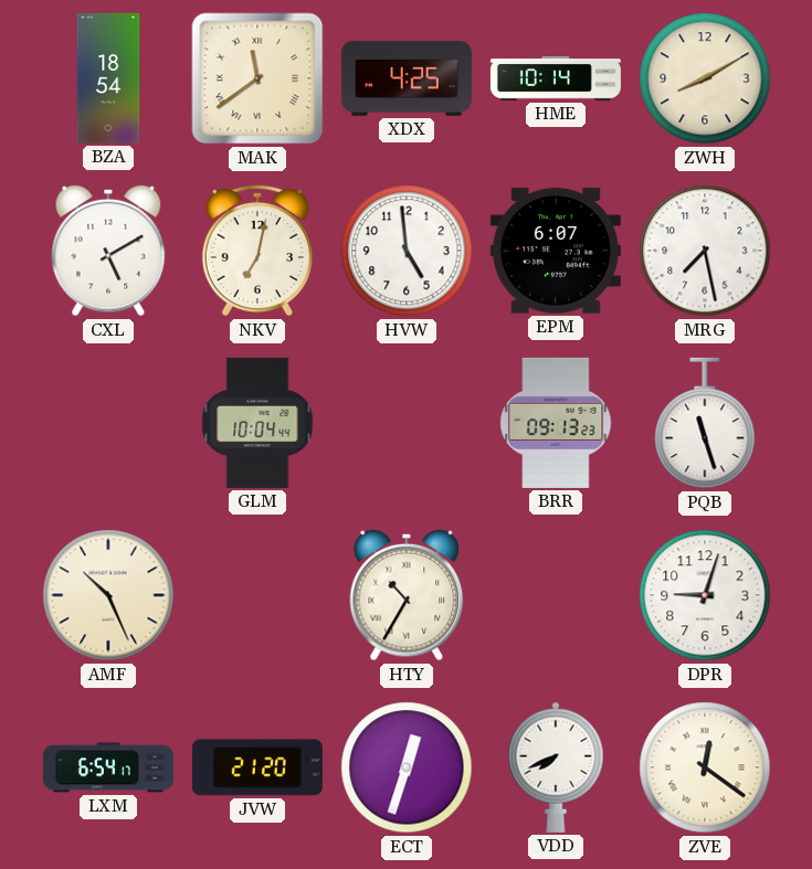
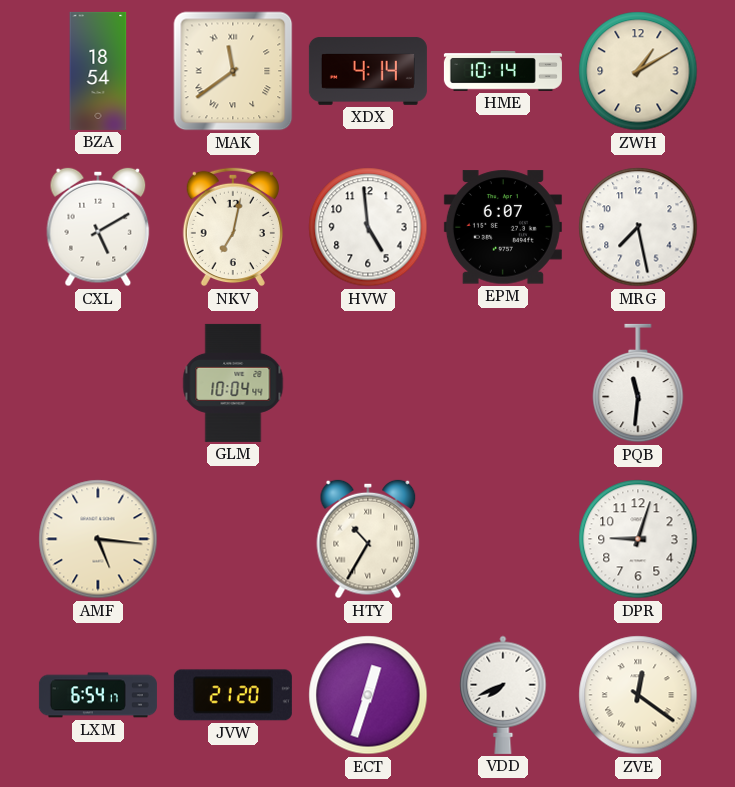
XDX: 4:25 -> 4:14
ZWH: 8:10 -> 1:10
BRR: 09:13 -> none
PQB: 11:27 -> 11:31
AMF: 10:26 -> 5:16
